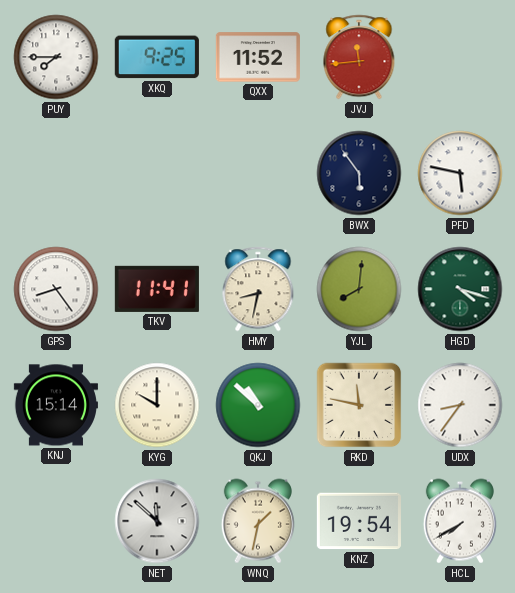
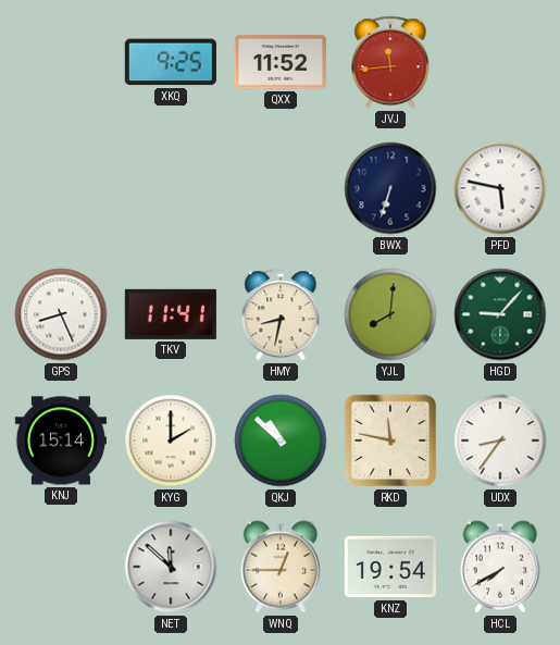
PUY: 7:45 -> none
BWX: 5:54 -> 6:33
GPS: 8:24 -> 8:26
HGD: 4:18 -> 9:07
KYG: 10:00 -> 2:00
WNQ: 1:32 -> 12:45
